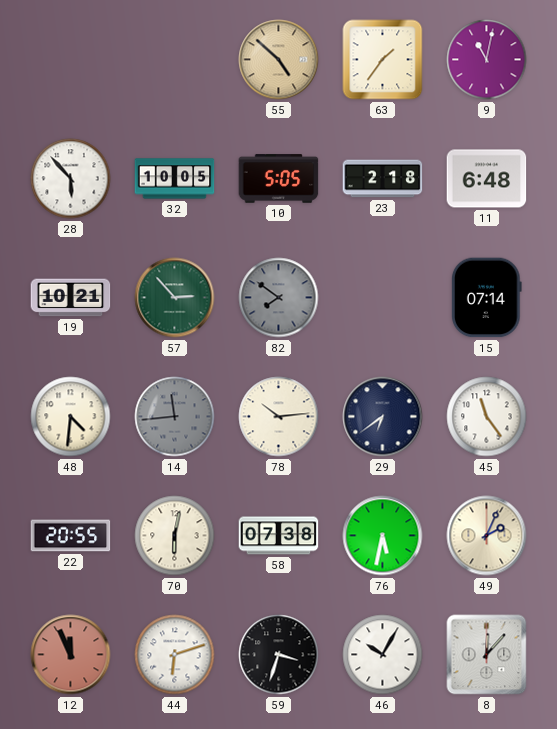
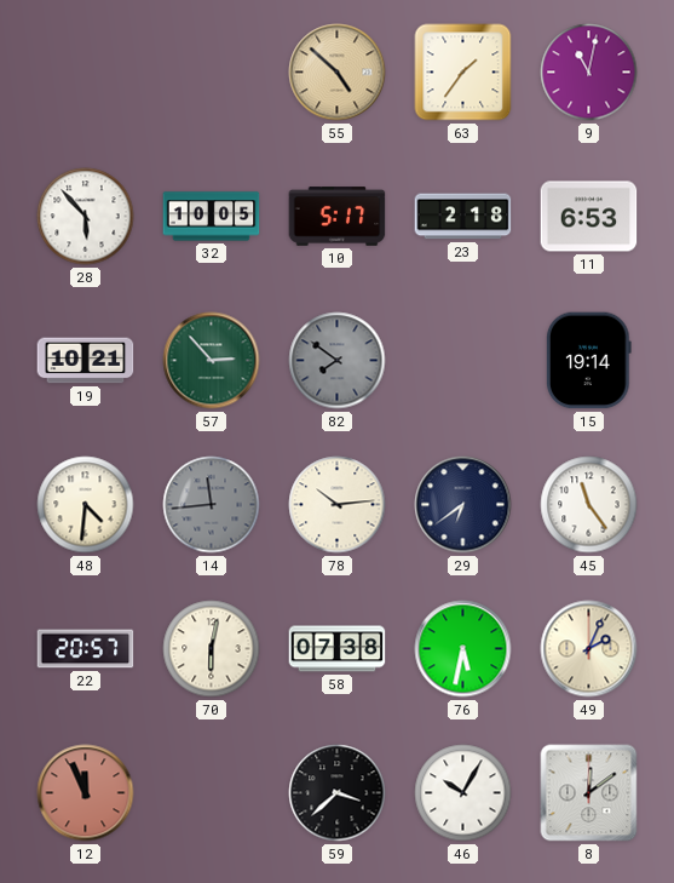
10: 5:05 -> 5:17
11: 6:48 -> 6:53
15: 07:14 -> 19:14
22: 20:55 -> 20:57
44: 6:12 -> none
59: 3:33 -> 3:38
8: 12:07 -> 12:09
